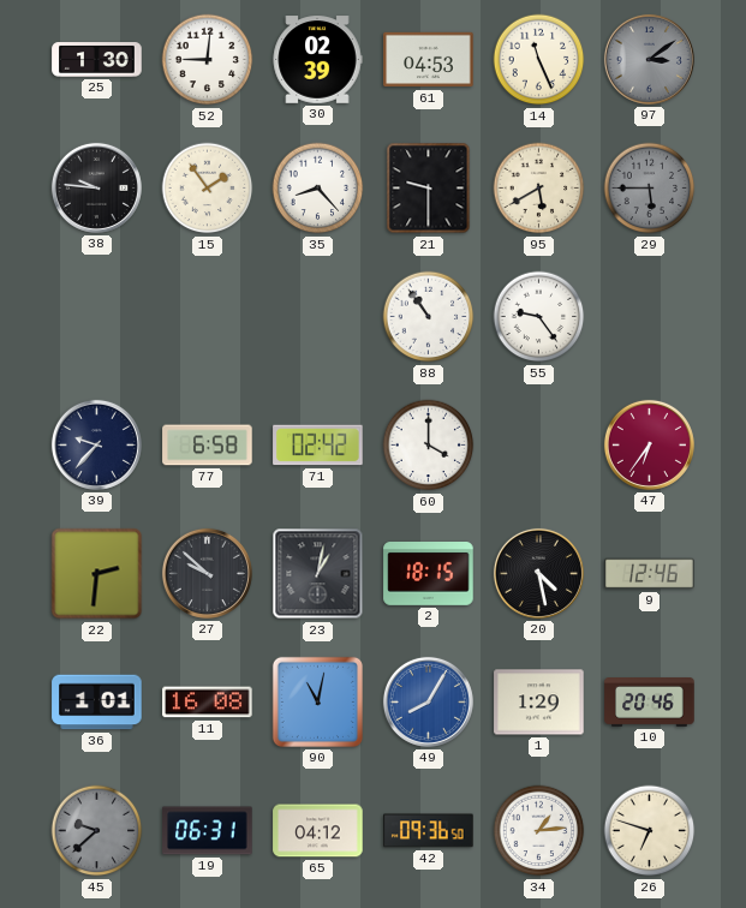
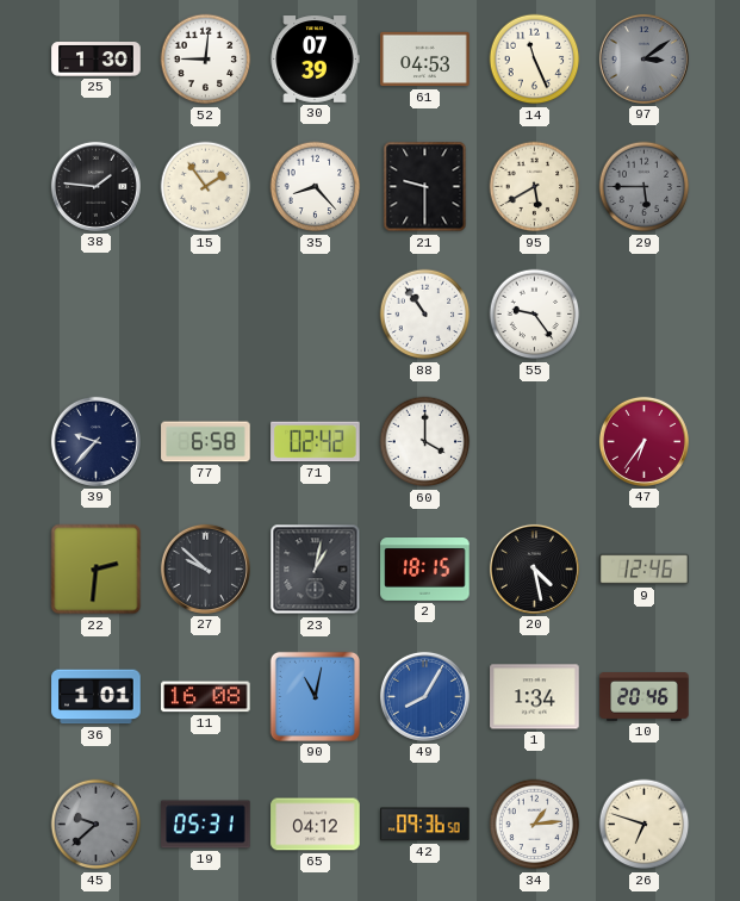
30: 02:39 -> 07:39
38: 9:46 -> 1:46
1: 1:29 -> 1:34
19: 06:31 -> 05:31
